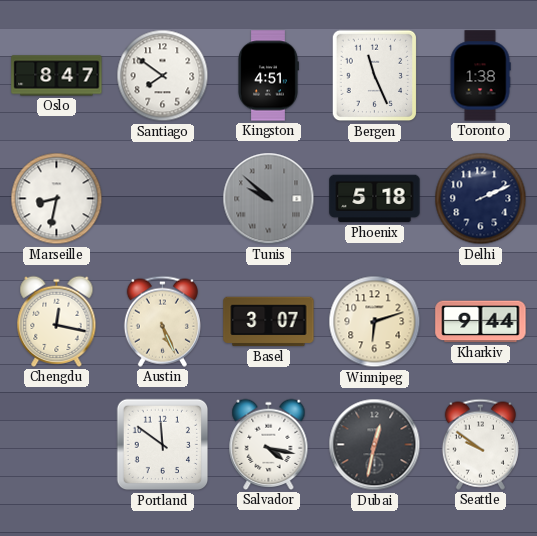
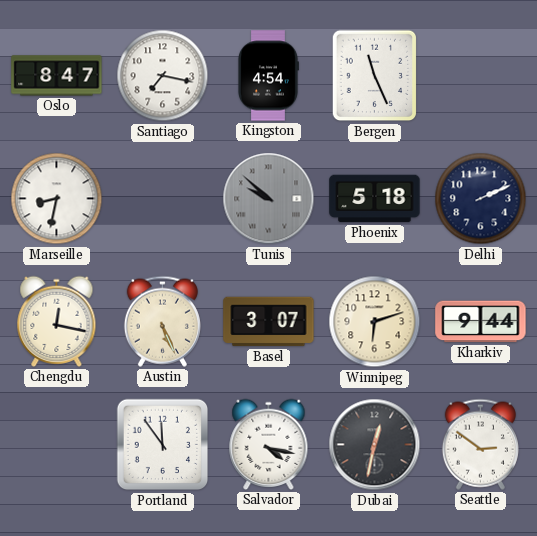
Santiago: 7:51 -> 7:17
Kingston: 4:51 -> 4:54
Toronto: 1:38 -> none
Portland: 11:51 -> 11:54
Seattle: 9:51 -> 2:51
